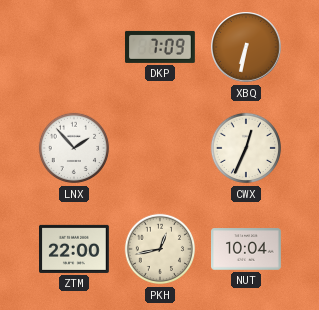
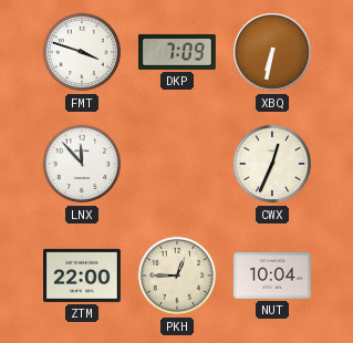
FMT: none -> 3:48
LNX: 1:53 -> 11:53
PKH: 12:43 -> 12:45
